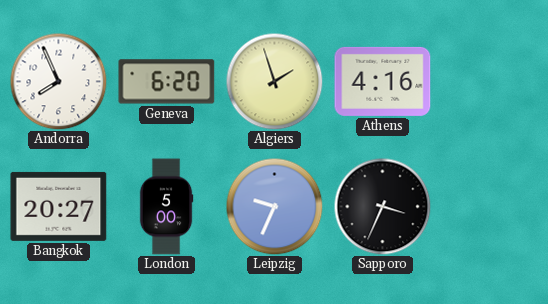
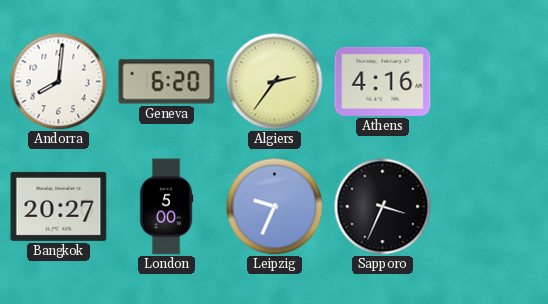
Andorra: 7:56 -> 8:01
Algiers: 1:57 -> 2:36
